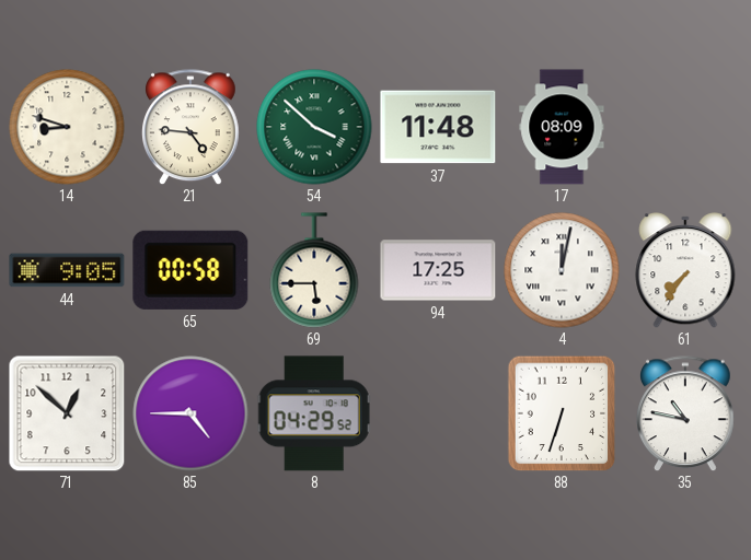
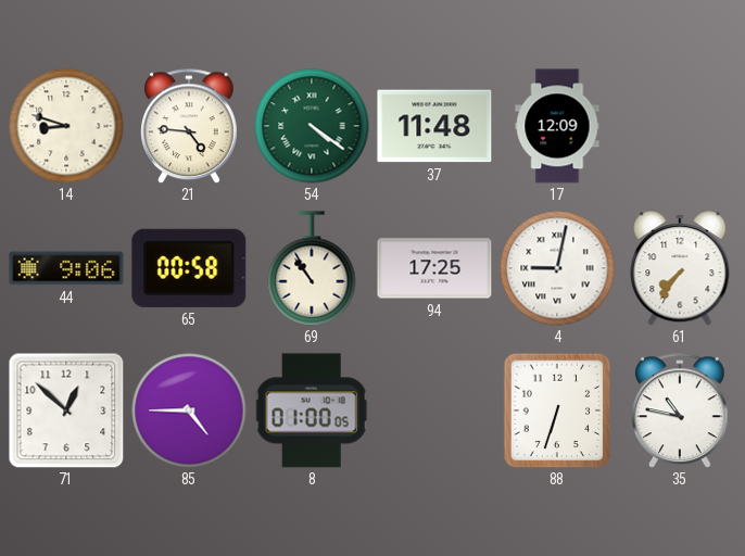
54: 3:52 -> 4:21
17: 08:09 -> 12:09
44: 9:05 -> 9:06
69: 5:45 -> 10:54
4: 12:02 -> 9:02
8: 04:29 -> 01:00
